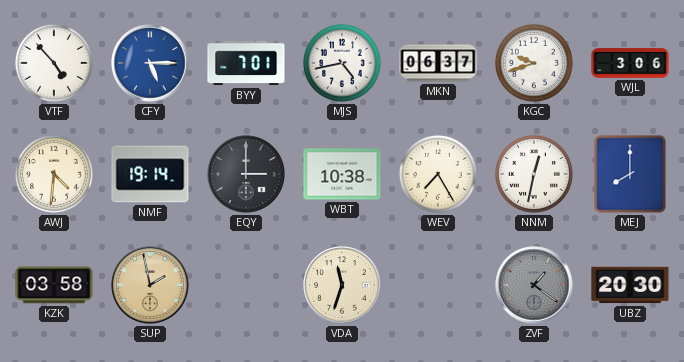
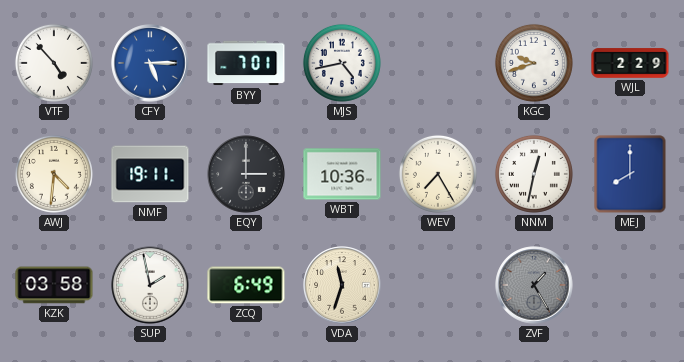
MKN: 06:37 -> none
WJL: 3:06 -> 2:29
NMF: 19:14 -> 19:11
WBT: 10:38 -> 10:36
SUP dial: champagne -> white
ZCQ: none -> 6:49
ZVF: 1:21 -> 1:25
UBZ: 20:30 -> none
